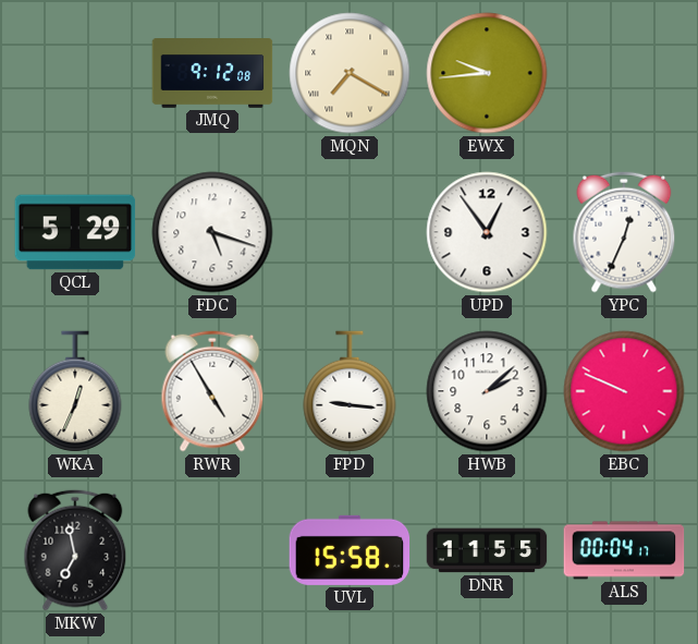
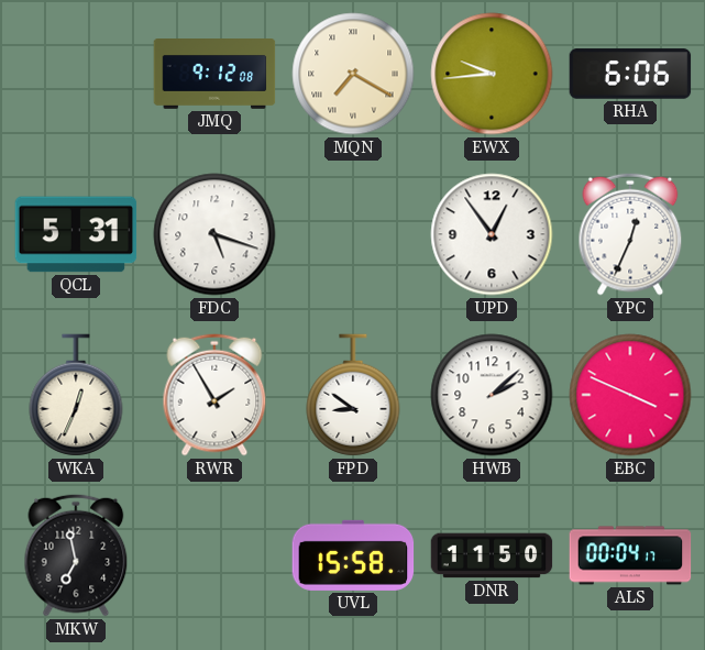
RHA: none -> 6:06
QCL: 5:29 -> 5:31
RWR: 4:55 -> 1:55
FPD: 9:16 -> 8:51
EBC: 9:49 -> 3:49
DNR: 11:55 -> 11:50
